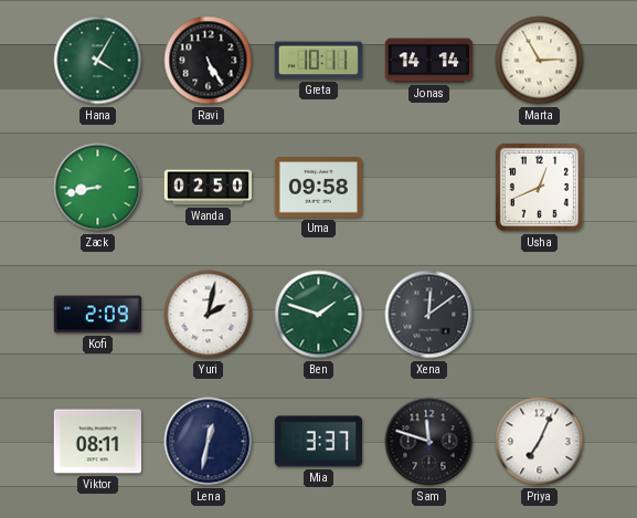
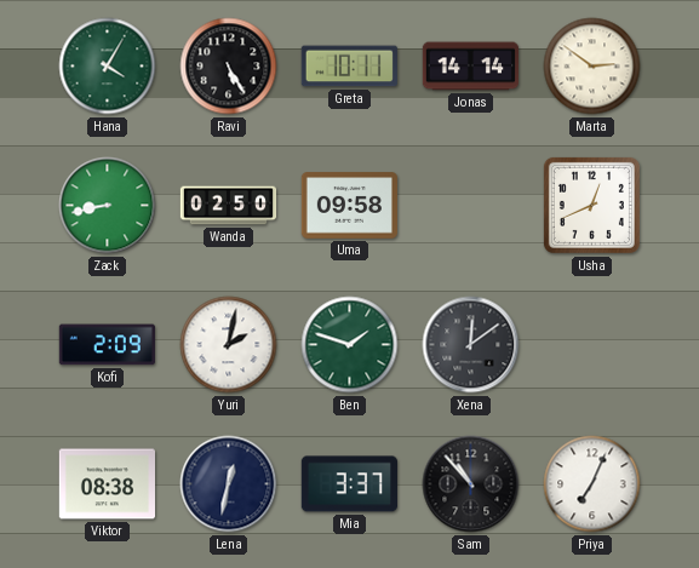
Marta: 2:55 -> 2:51
Viktor: 08:11 -> 08:38
Sam: 11:48 -> 10:53
